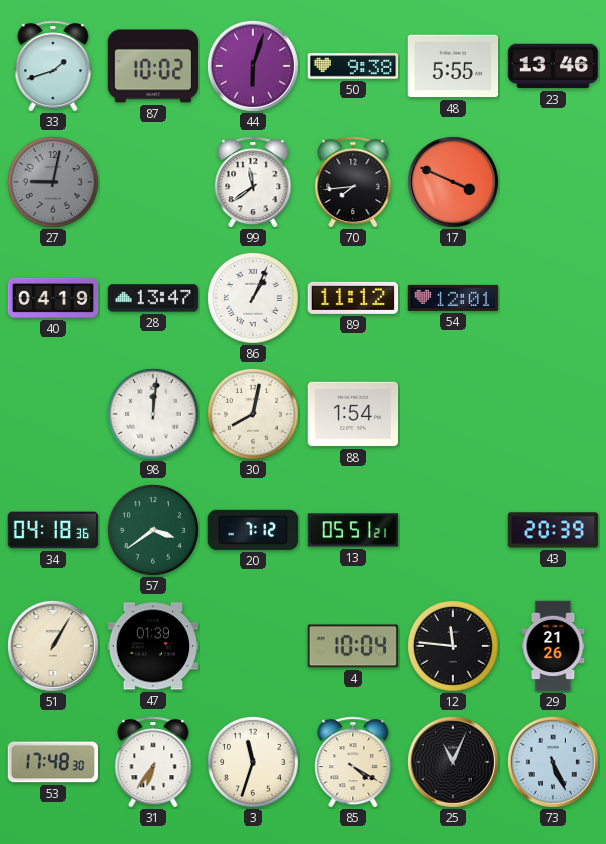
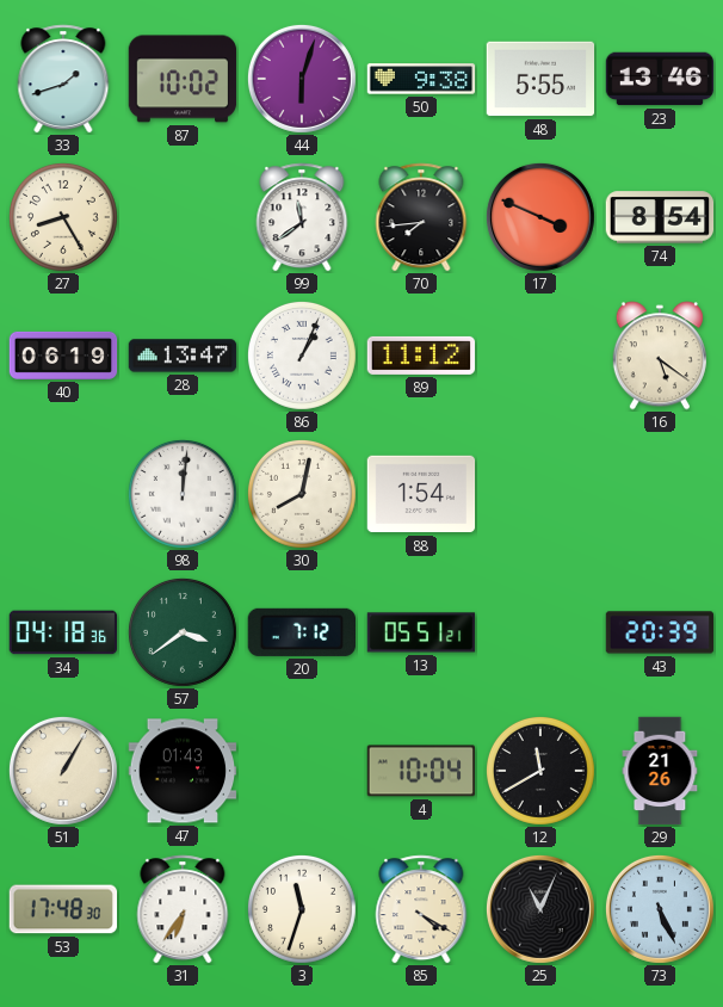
27: 9:02 -> 8:25
27 dial: grey -> cream
74: none -> 8:54
40: 04:19 -> 06:19
54: 12:01 -> none
16: none -> 5:21
47: 01:39 -> 01:43
12: 11:46 -> 11:40
